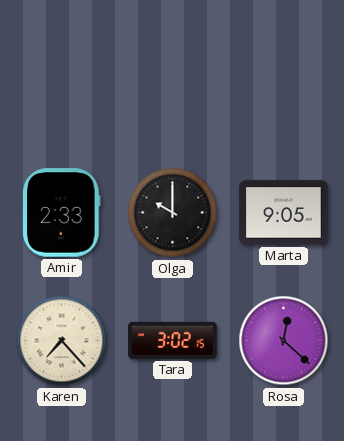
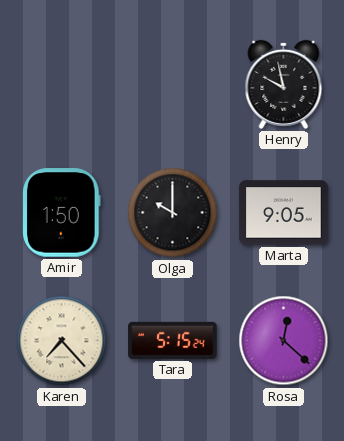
Henry: none -> 9:58
Amir: 2:33 -> 1:50
Tara: 3:02 -> 5:15
